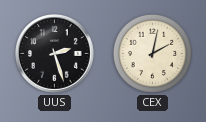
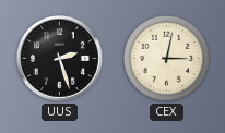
CEX: 2:02 -> 3:02
